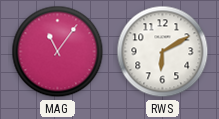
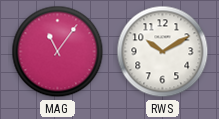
RWS: 6:10 -> 10:10
